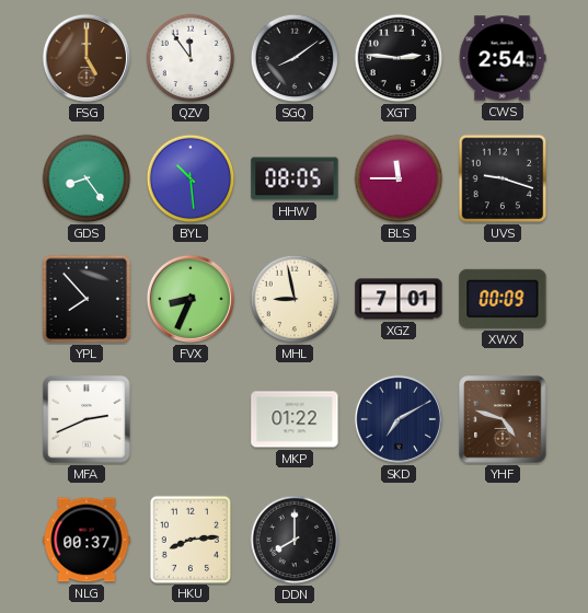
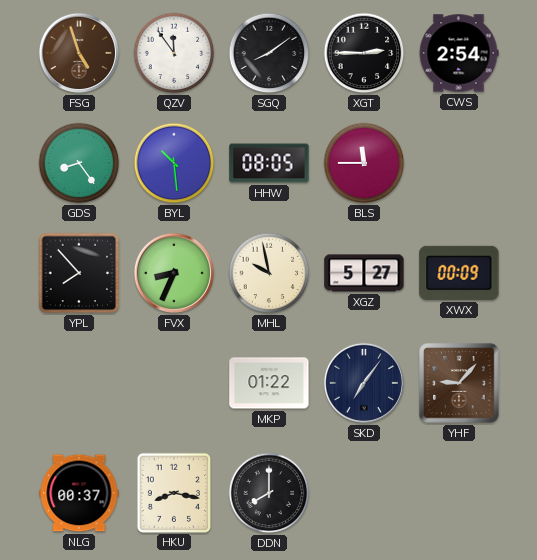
FSG: 5:00 -> 4:57
XGT: 2:46 -> 2:45
UVS: 9:18 -> none
MHL: 8:58 -> 9:58
XGZ: 7:01 -> 5:27
MFA: 2:41 -> none
SKD: 7:10 -> 7:06
YHF: 4:48 -> 9:07
HKU: 8:14 -> 8:17
